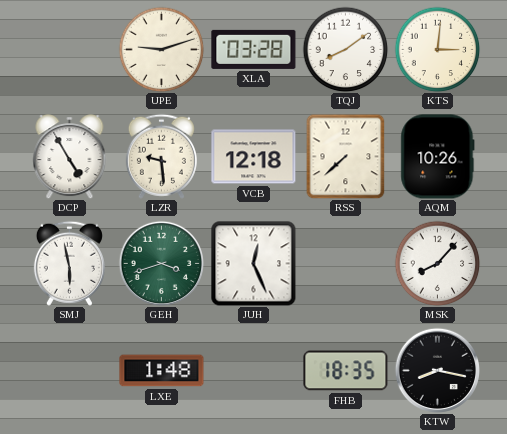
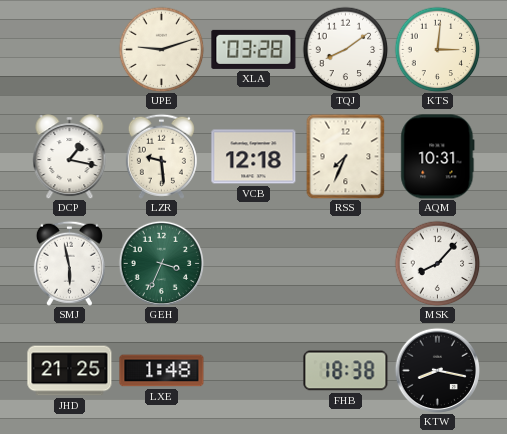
DCP: 4:55 -> 1:17
RSS: 7:38 -> 7:34
AQM: 10:26 -> 10:31
GEH: 3:42 -> 3:34
JUH: 12:26 -> none
JHD: none -> 21:25
FHB: 18:35 -> 18:38
